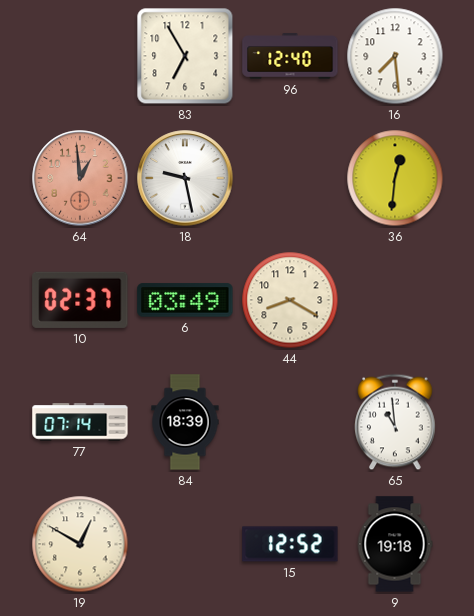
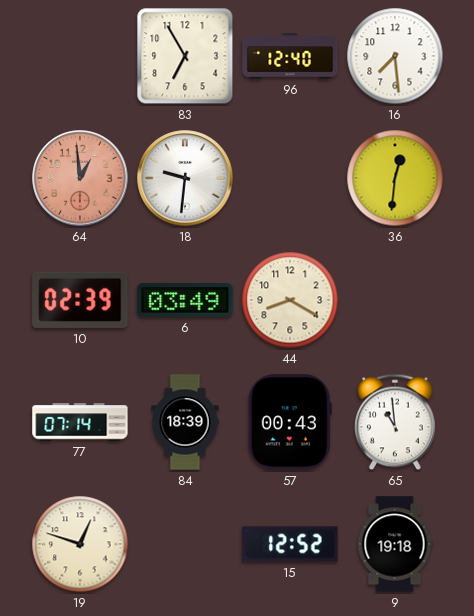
18: 9:28 -> 9:31
10: 02:37 -> 02:39
57: none -> 00:43
19: 12:50 -> 12:48
